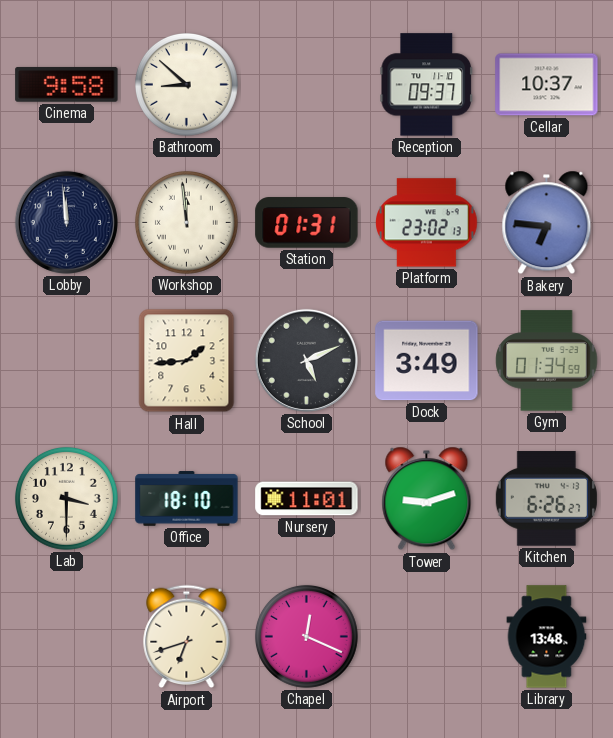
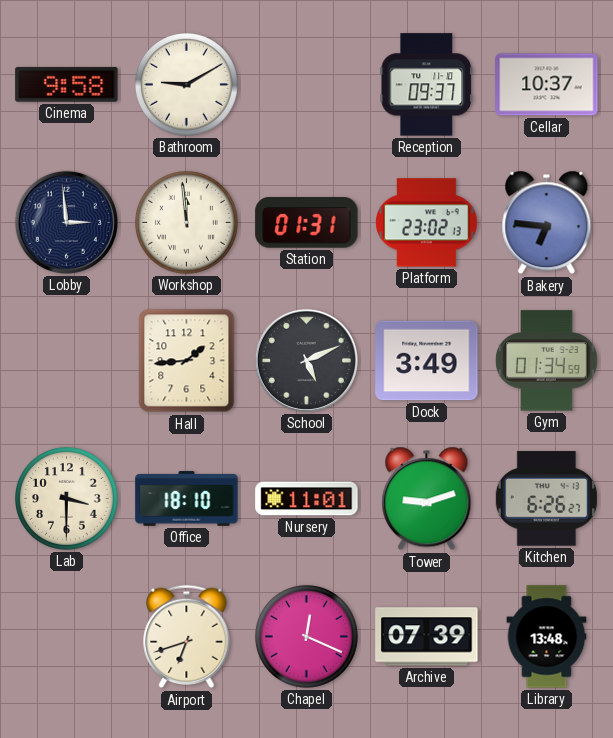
Bathroom: 8:52 -> 9:10
Lobby: 11:59 -> 2:59
Archive: none -> 07:39
